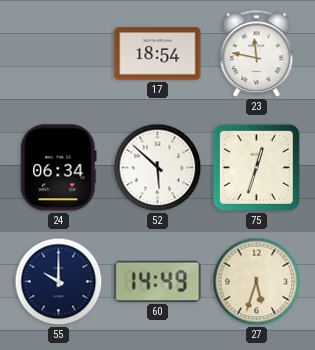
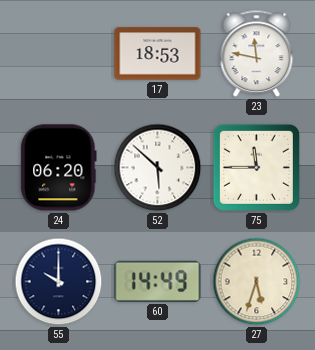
17: 18:54 -> 18:53
24: 06:34 -> 06:20
75: 12:33 -> 11:45
